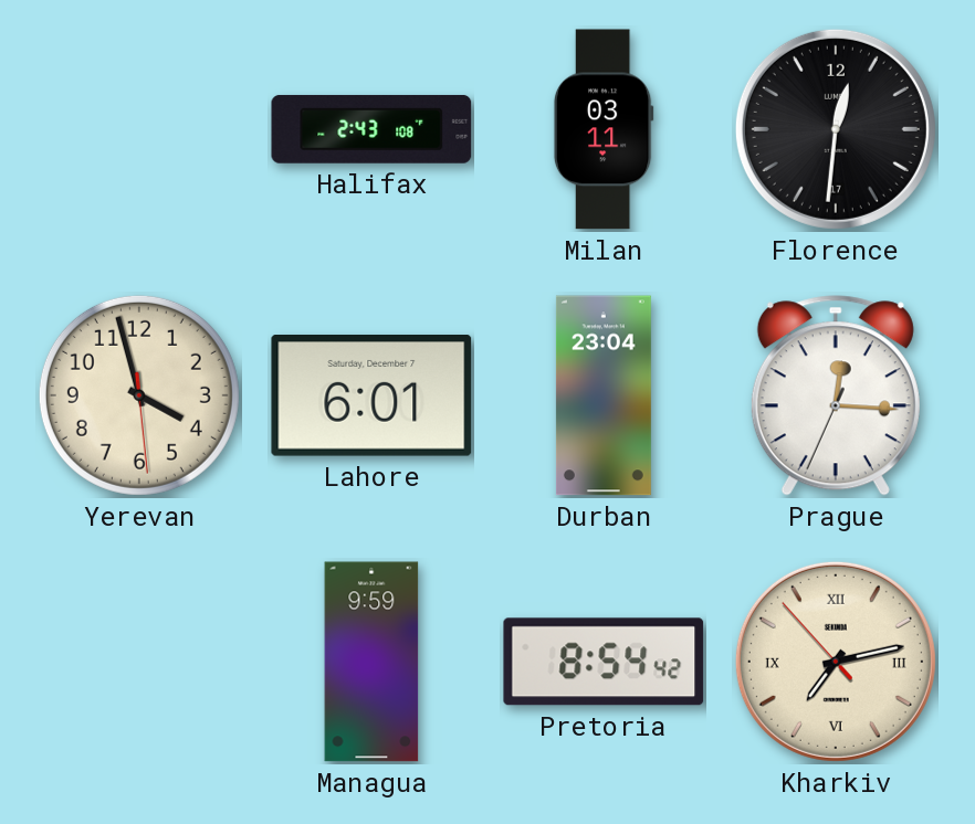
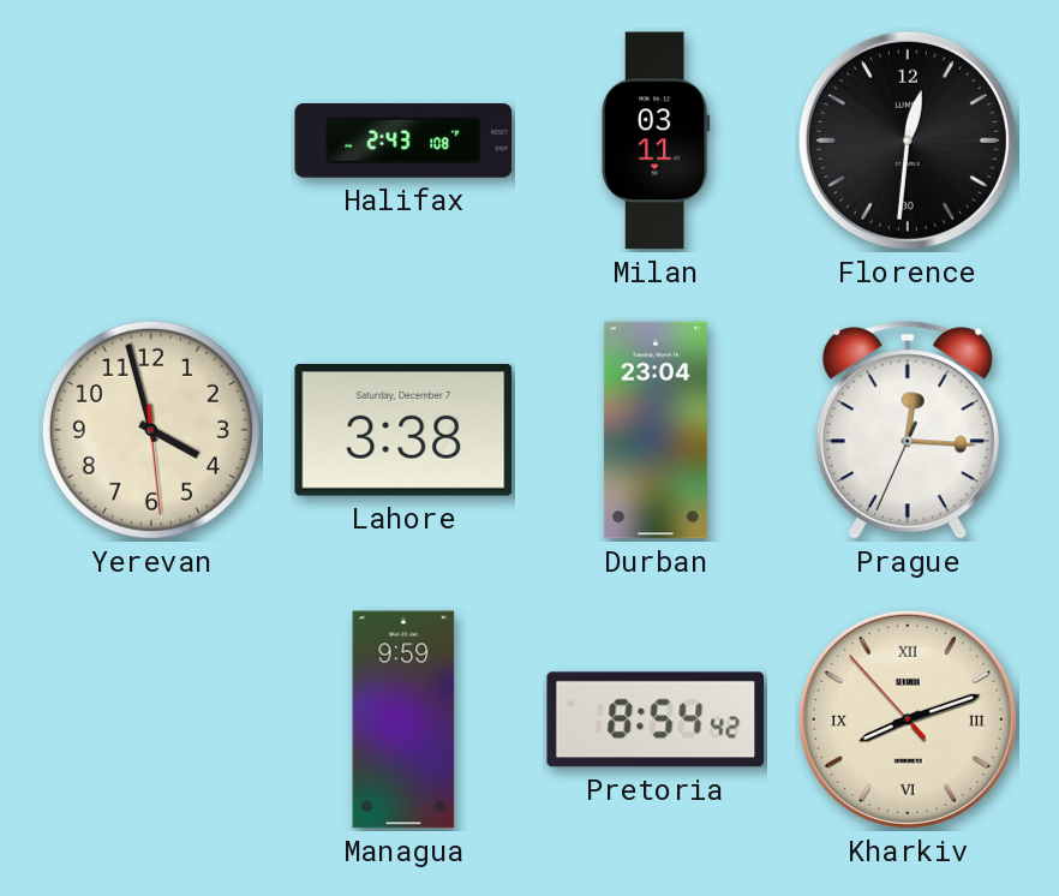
Florence date: 17 -> 30
Lahore: 6:01 -> 3:38
Kharkiv: 7:12 -> 8:11
